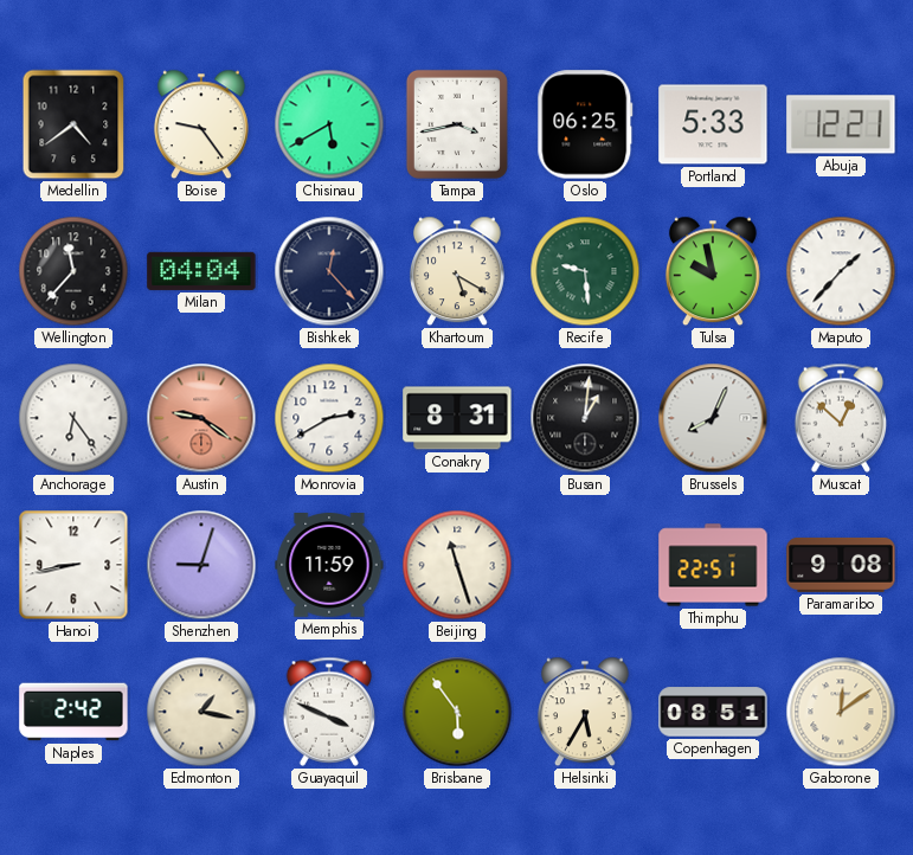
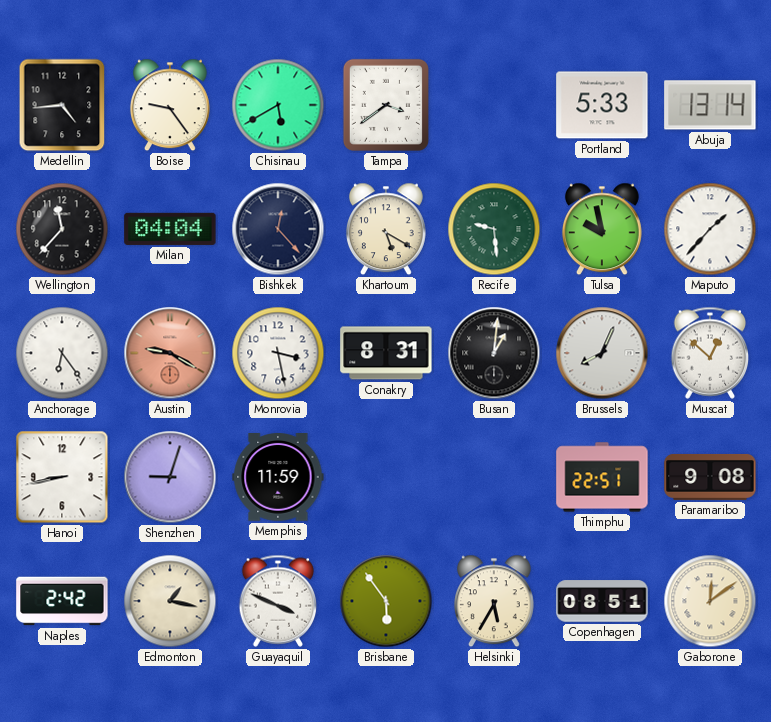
Medellin: 4:39 -> 4:44
Tampa: 3:43 -> 3:39
Oslo: 06:25 -> none
Abuja: 12:21 -> 13:14
Austin: 9:21 -> 9:20
Monrovia: 2:40 -> 3:28
Beijing: 11:27 -> none
